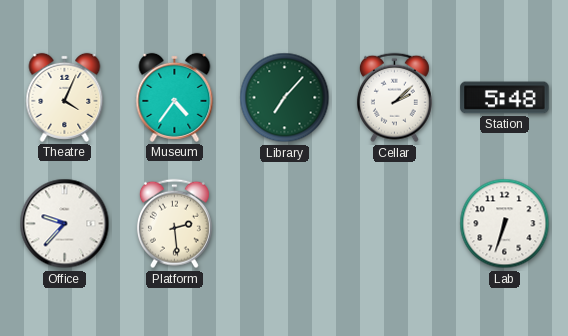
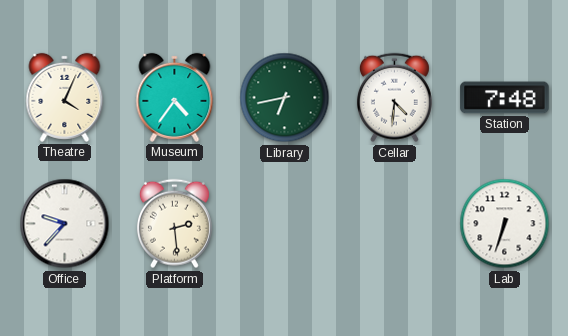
Library: 7:07 -> 6:43
Cellar: 2:08 -> 4:31
Station: 5:48 -> 7:48
